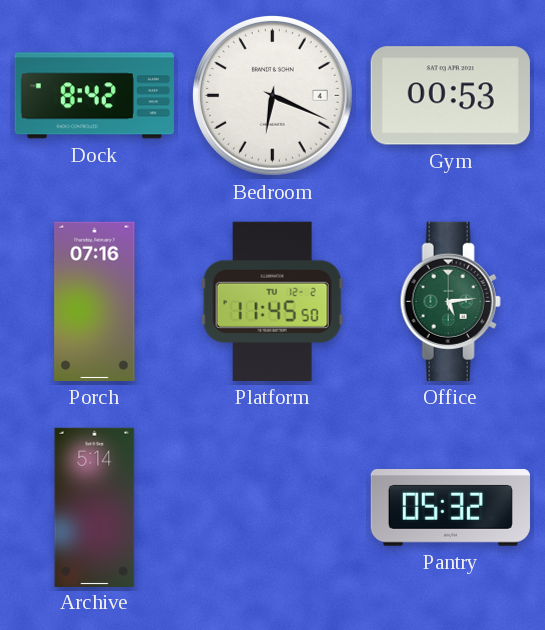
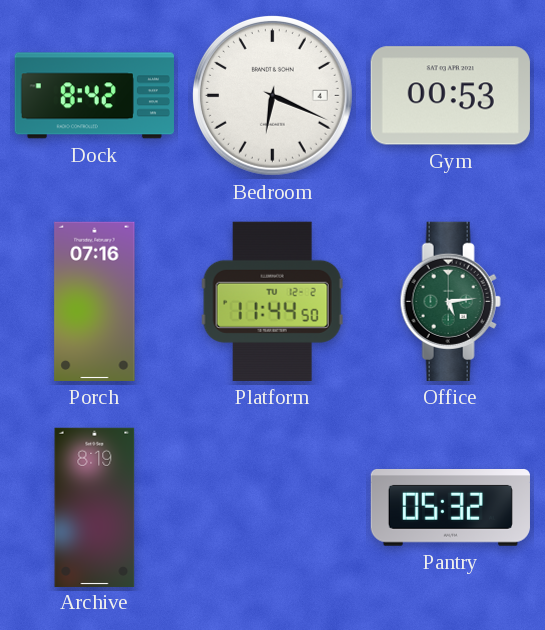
Platform: 11:45 -> 11:44
Archive: 5:14 -> 8:19
